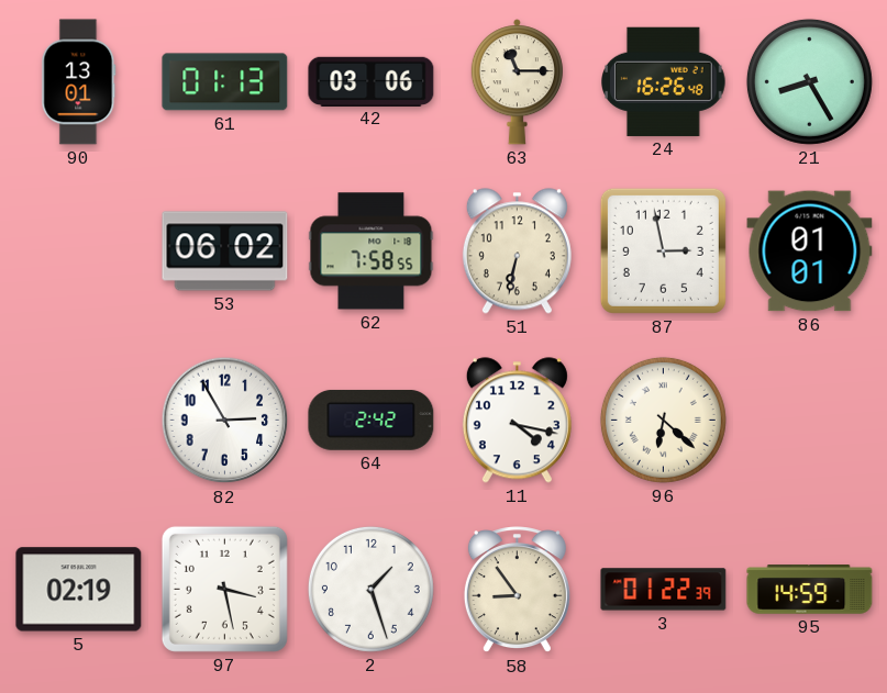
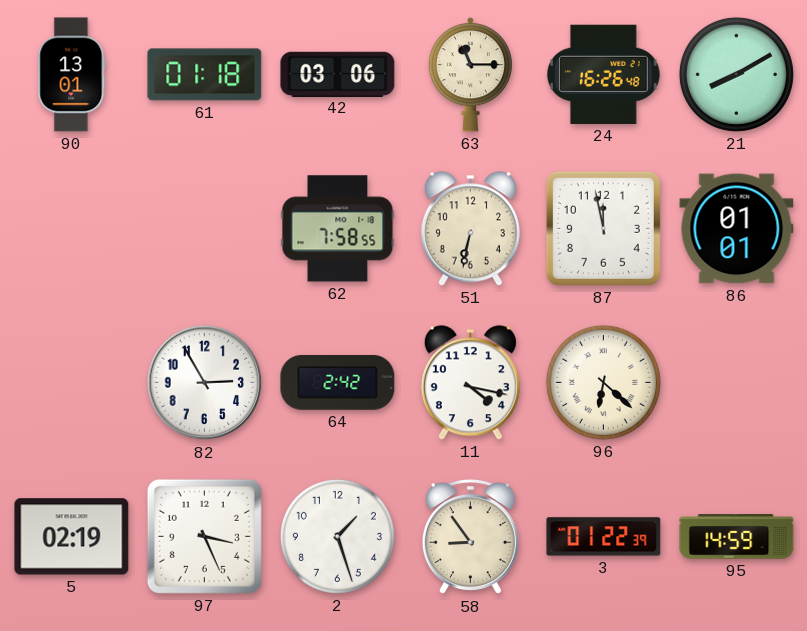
61: 01:13 -> 01:18
21: 8:25 -> 8:10
53: 06:02 -> none
87: 2:58 -> 11:58
97: 3:28 -> 3:26
